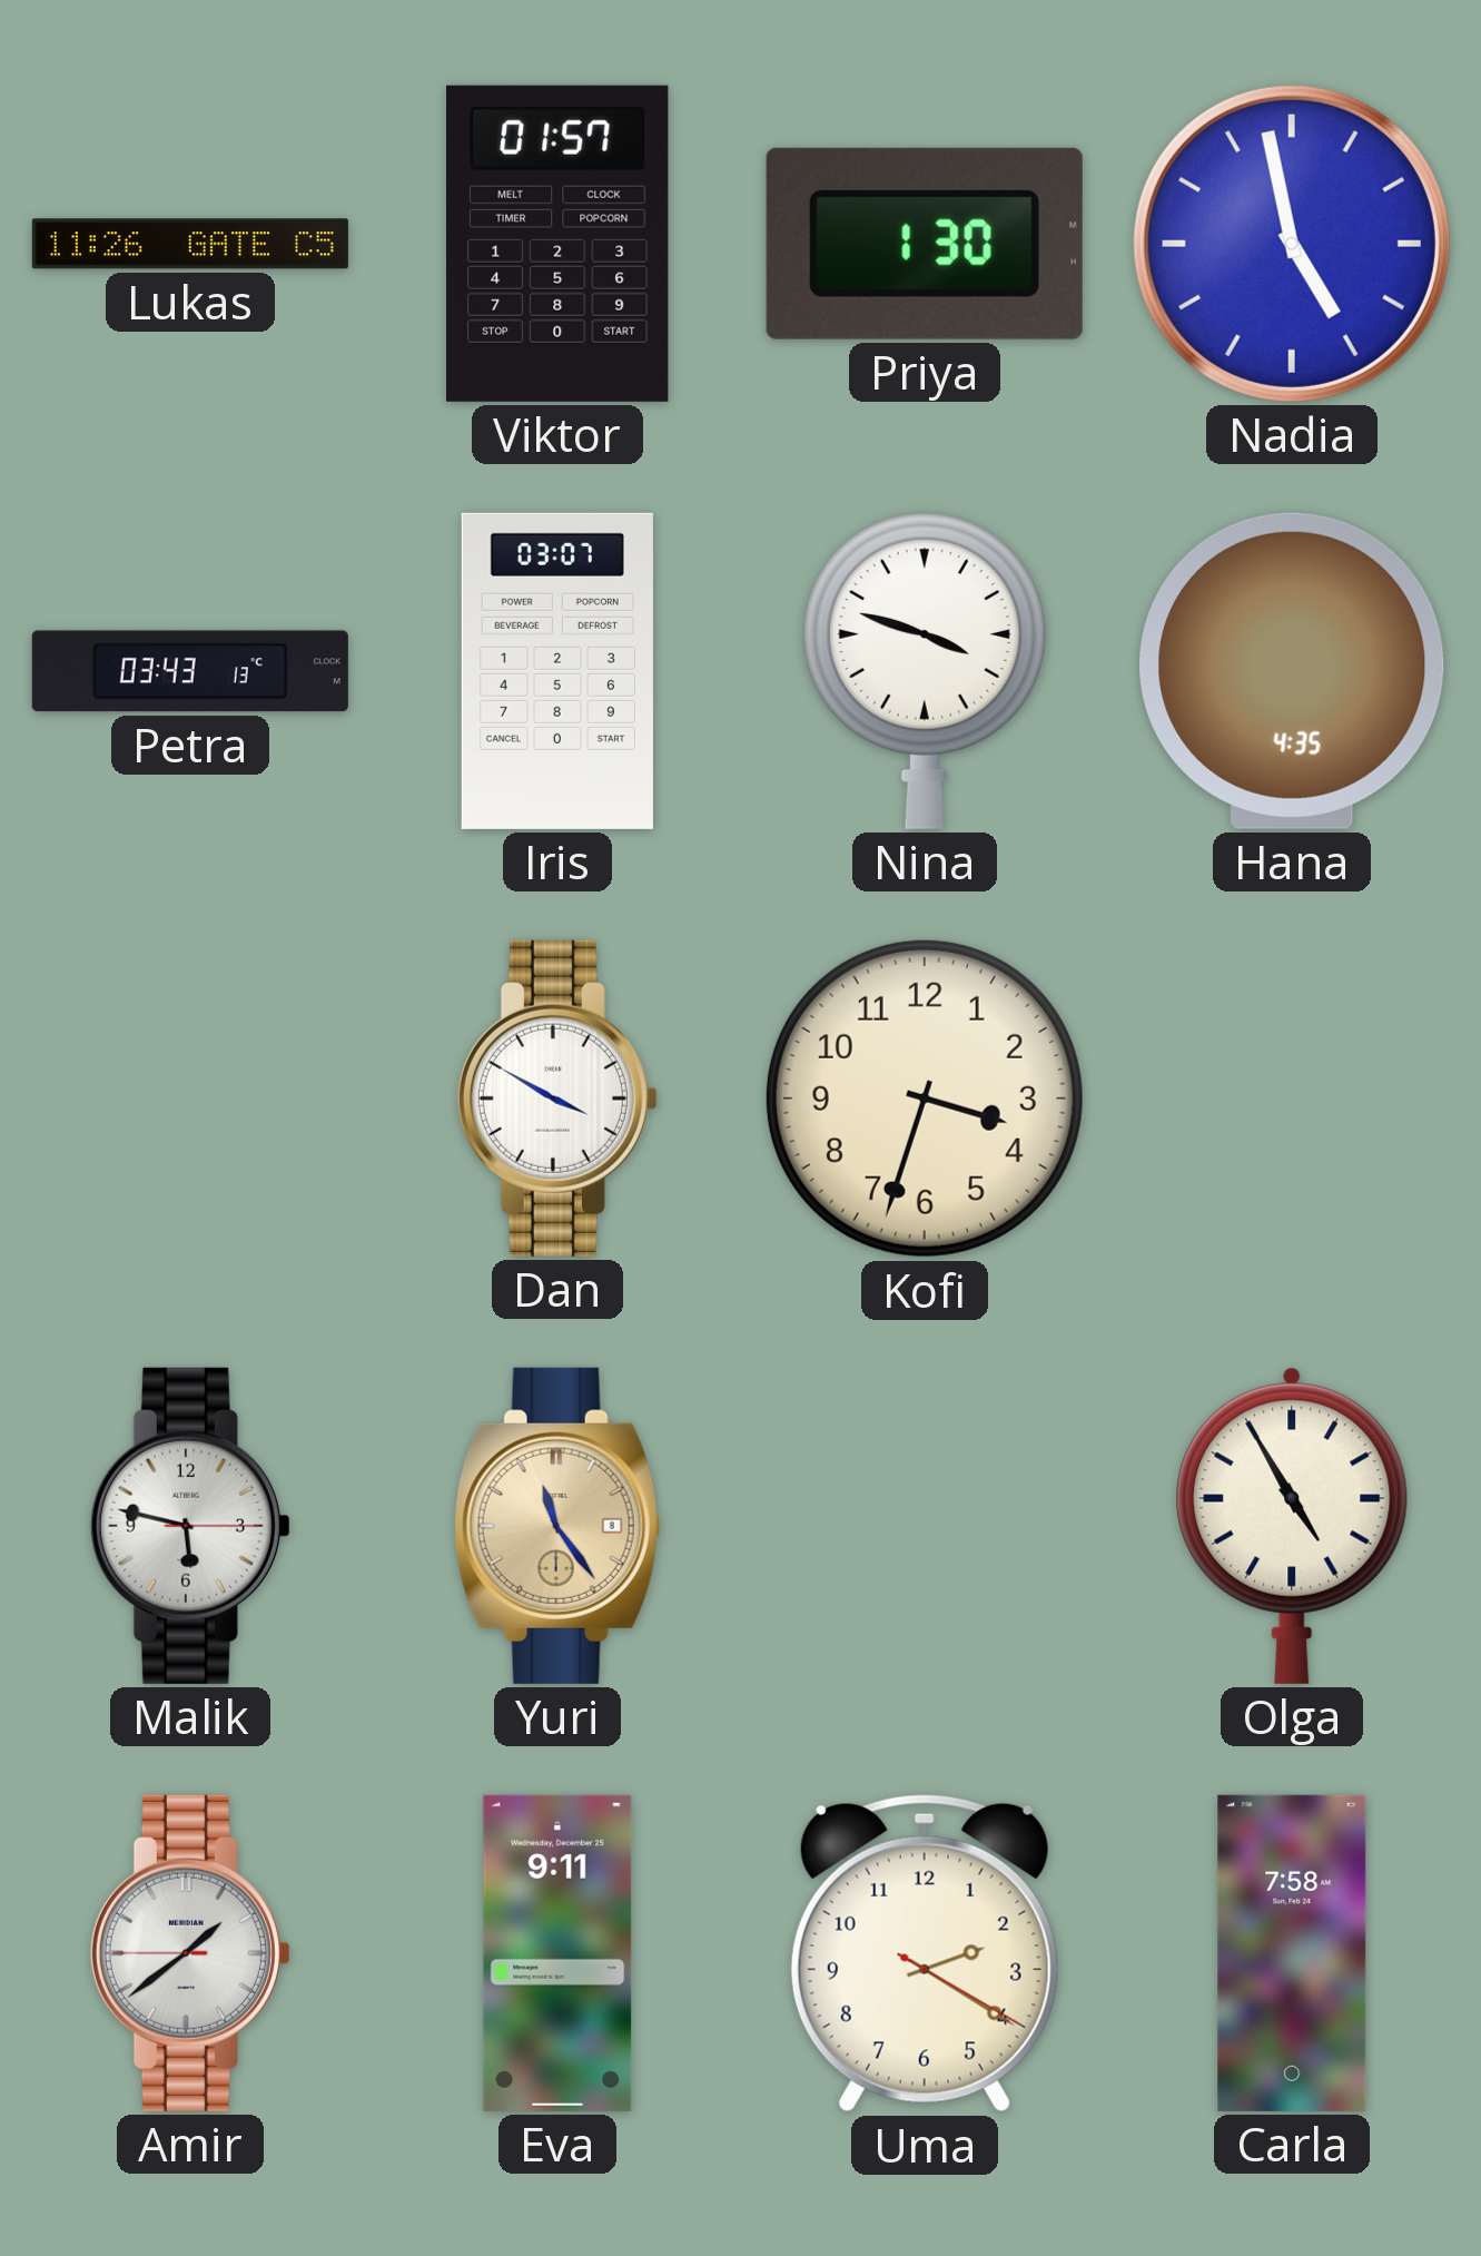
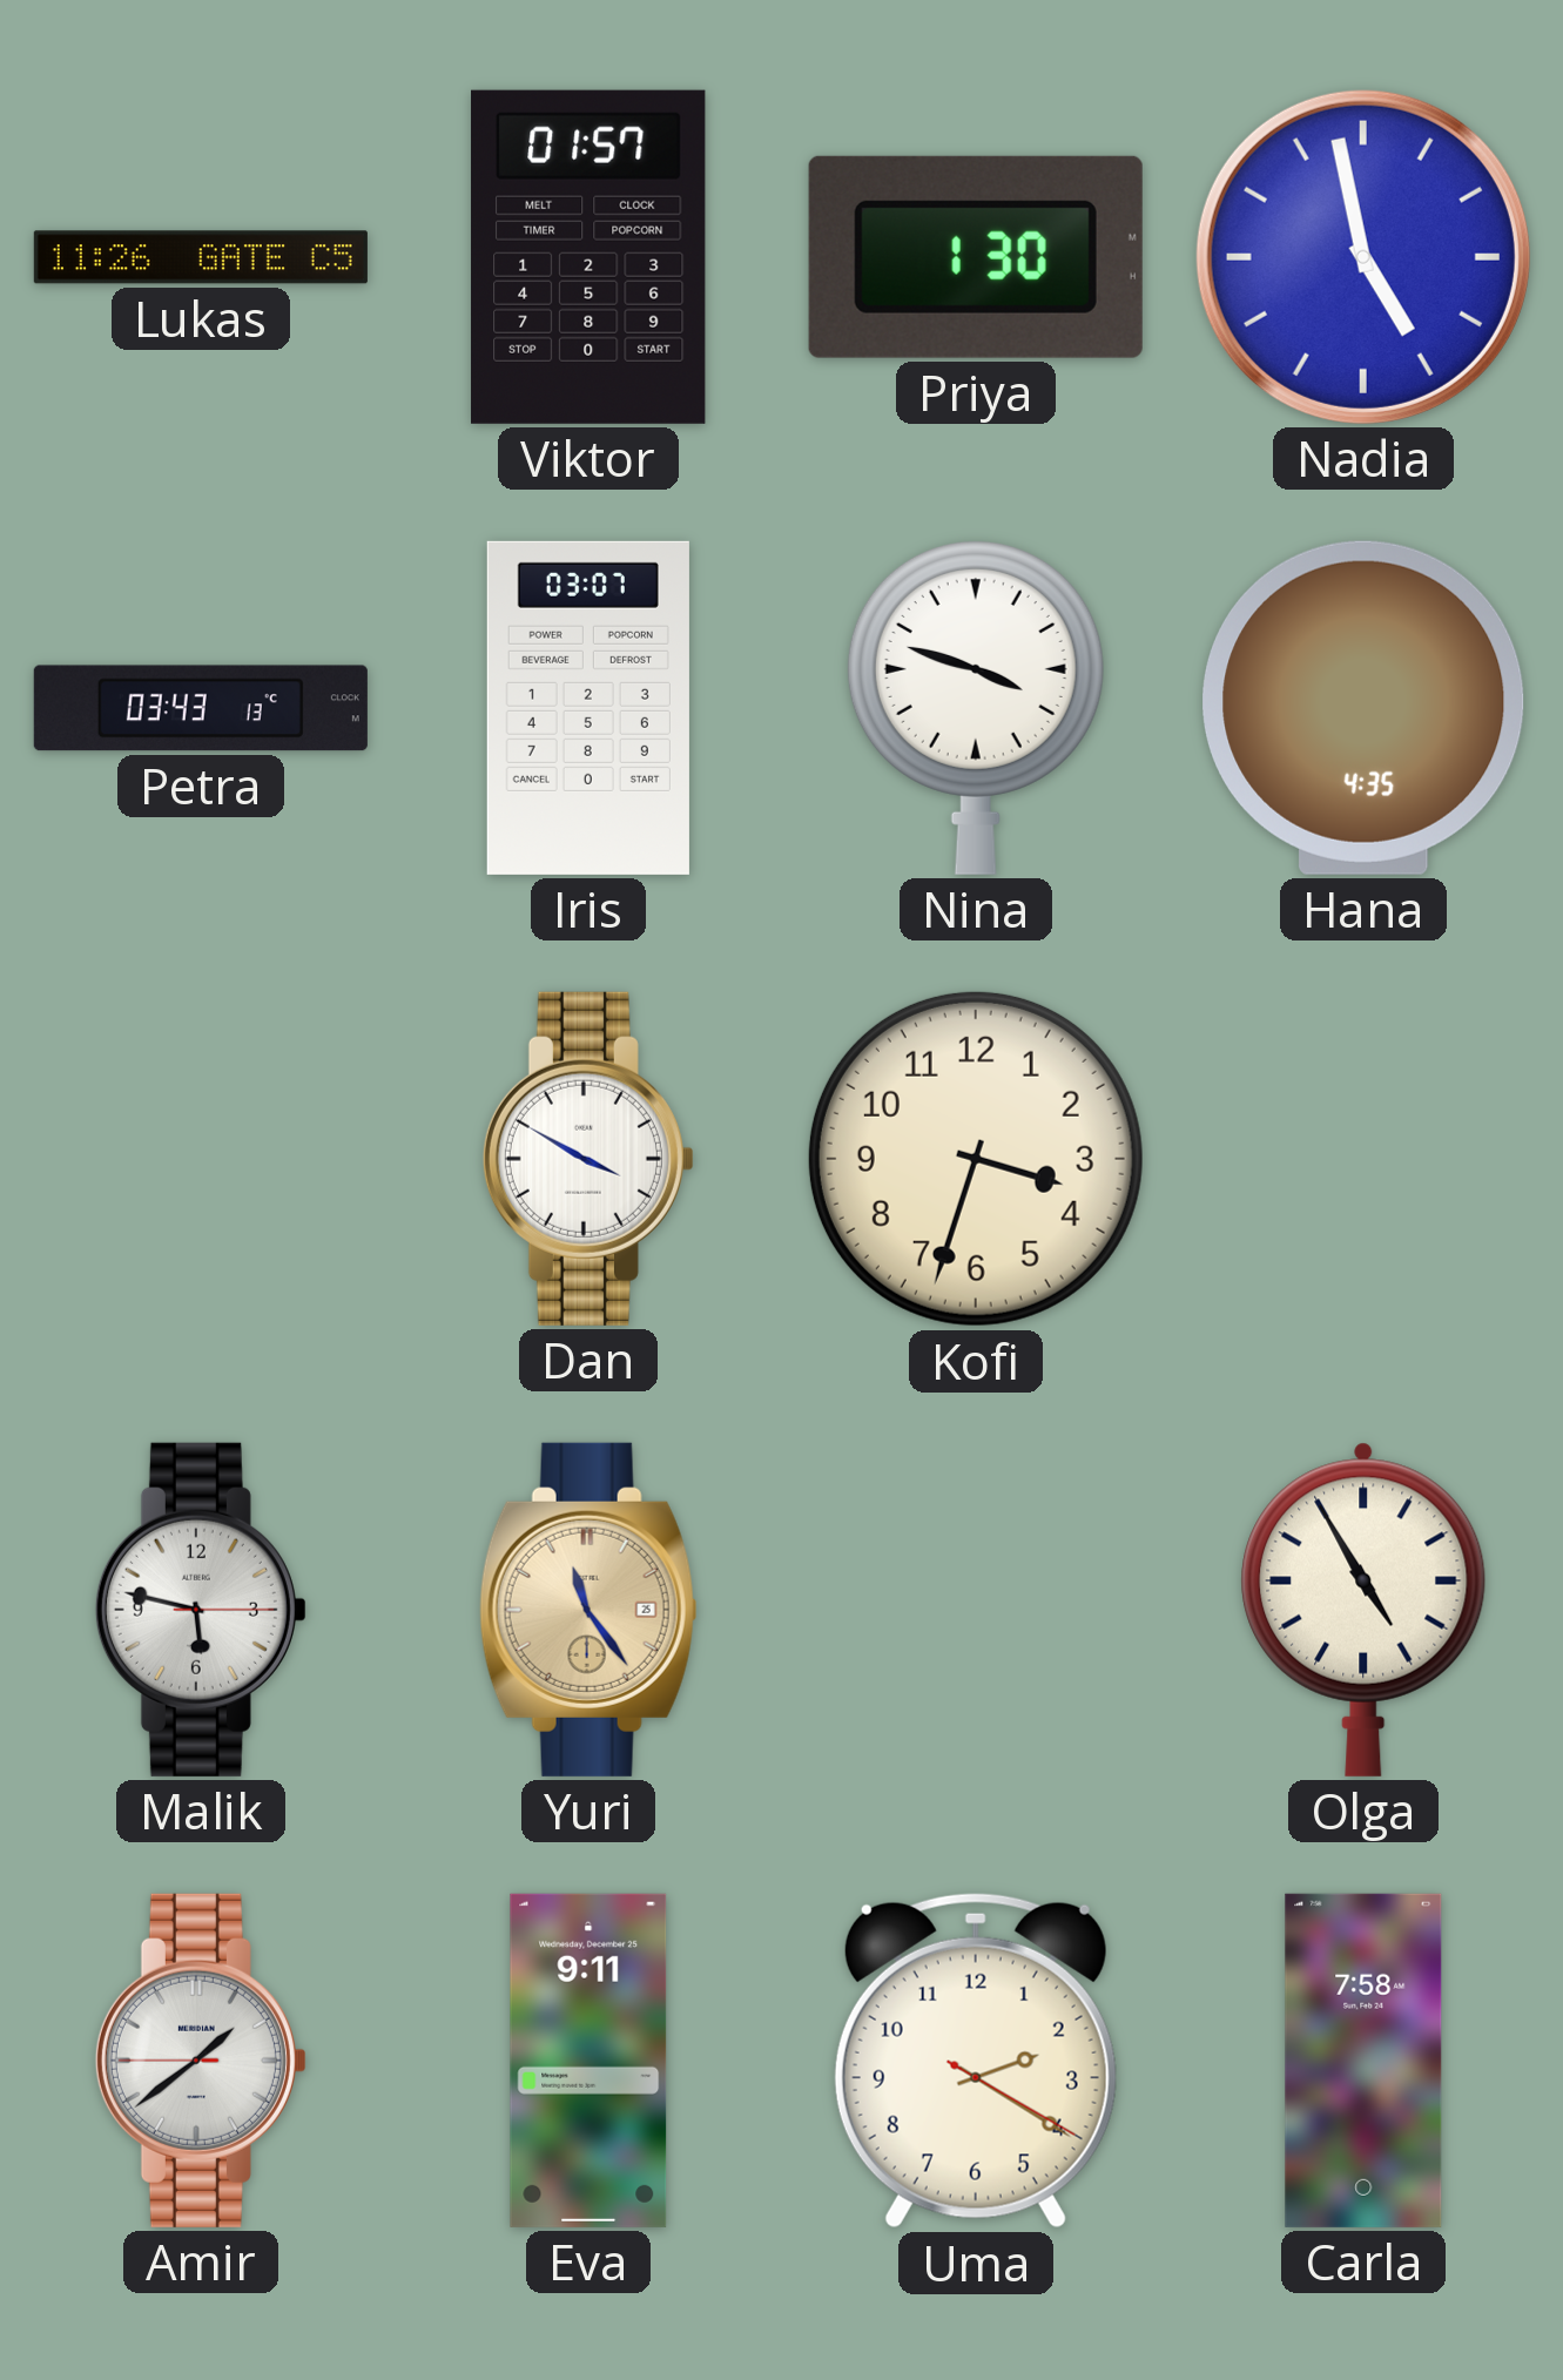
Yuri date: 8 -> 25
